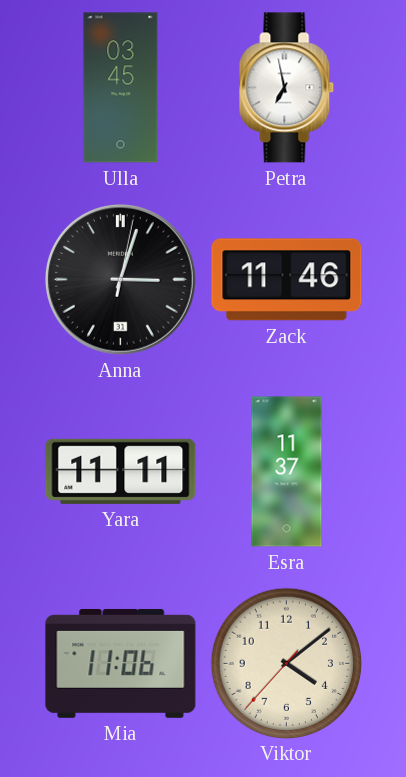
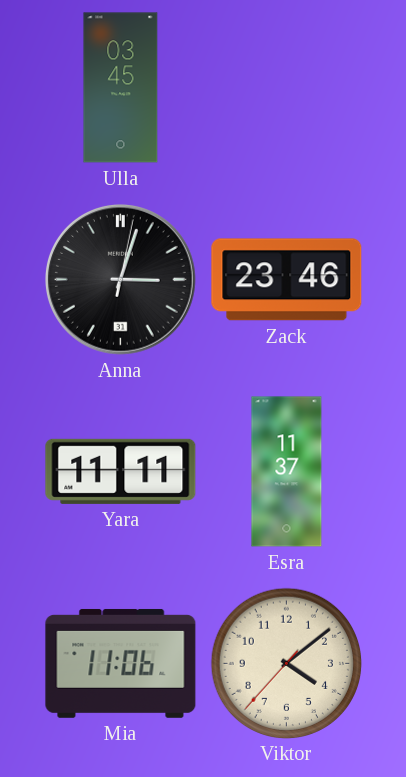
Petra: 6:58 -> none
Zack: 11:46 -> 23:46
